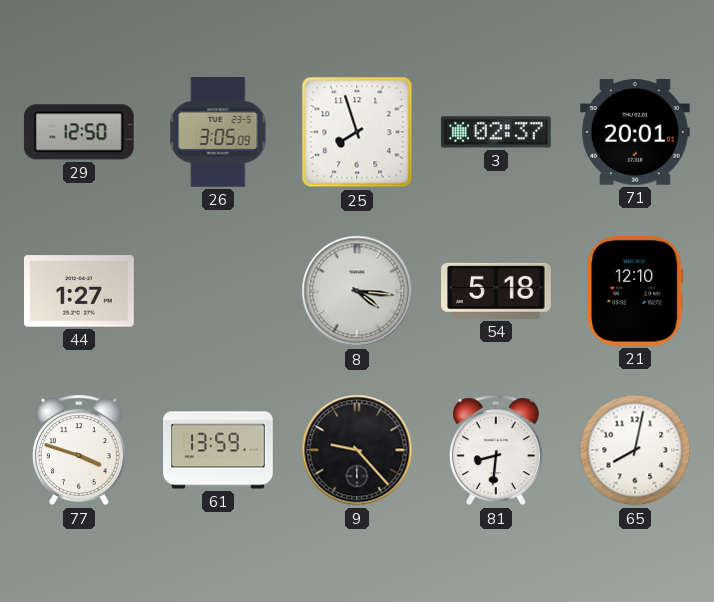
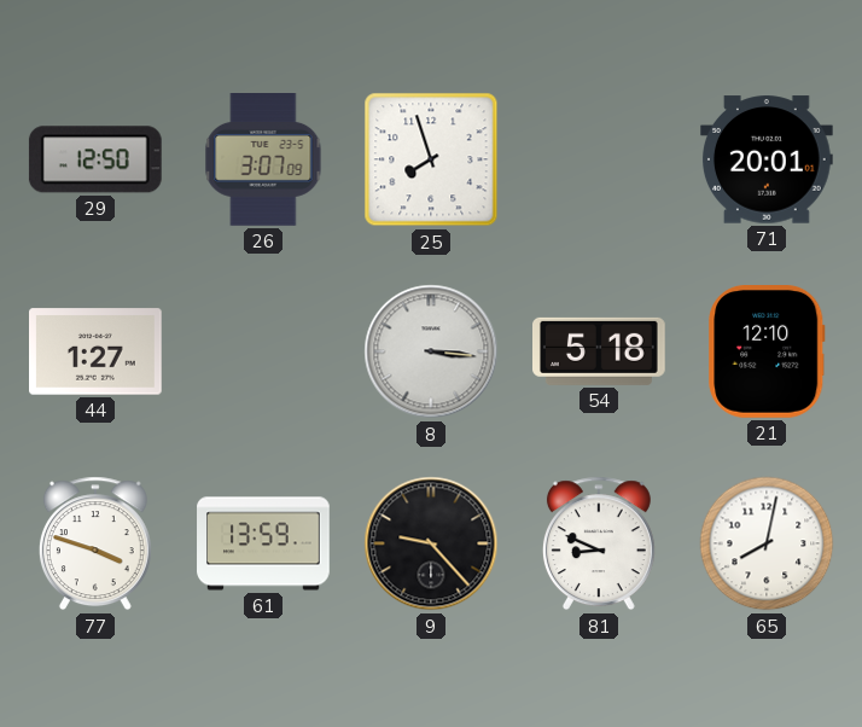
26: 3:05 -> 3:07
3: 02:37 -> none
8: 4:16 -> 3:16
81: 8:31 -> 8:49
